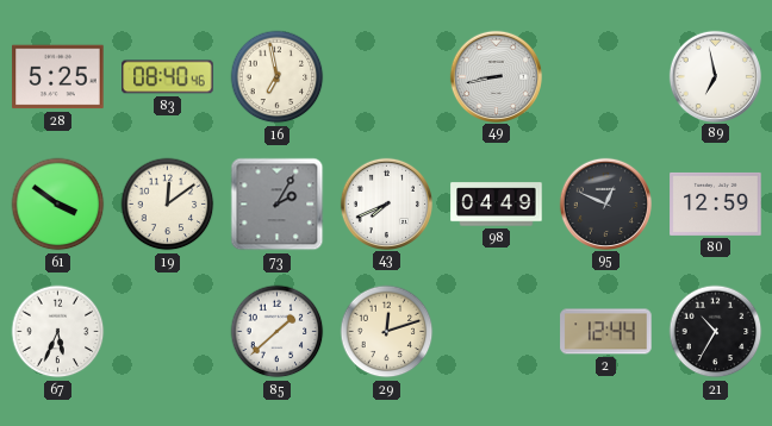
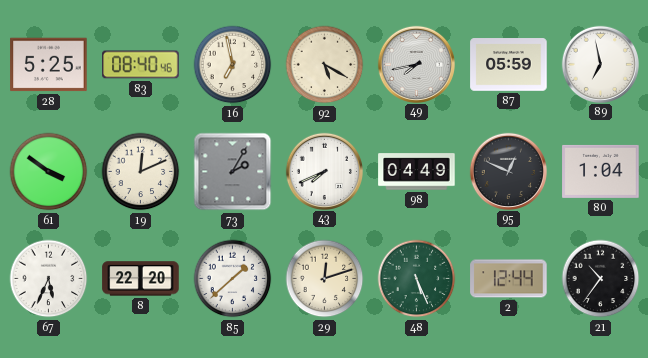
92: none -> 5:20
49: 8:43 -> 7:43
87: none -> 05:59
19: 12:09 -> 12:11
80: 12:59 -> 1:04
8: none -> 22:20
48: none -> 5:26
21: 10:35 -> 10:36
